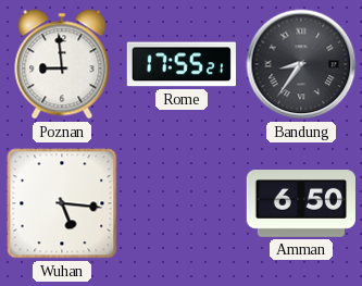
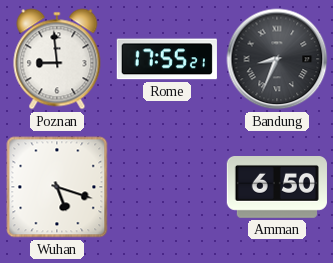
Bandung: 8:36 -> 8:34
Wuhan: 5:16 -> 5:18
